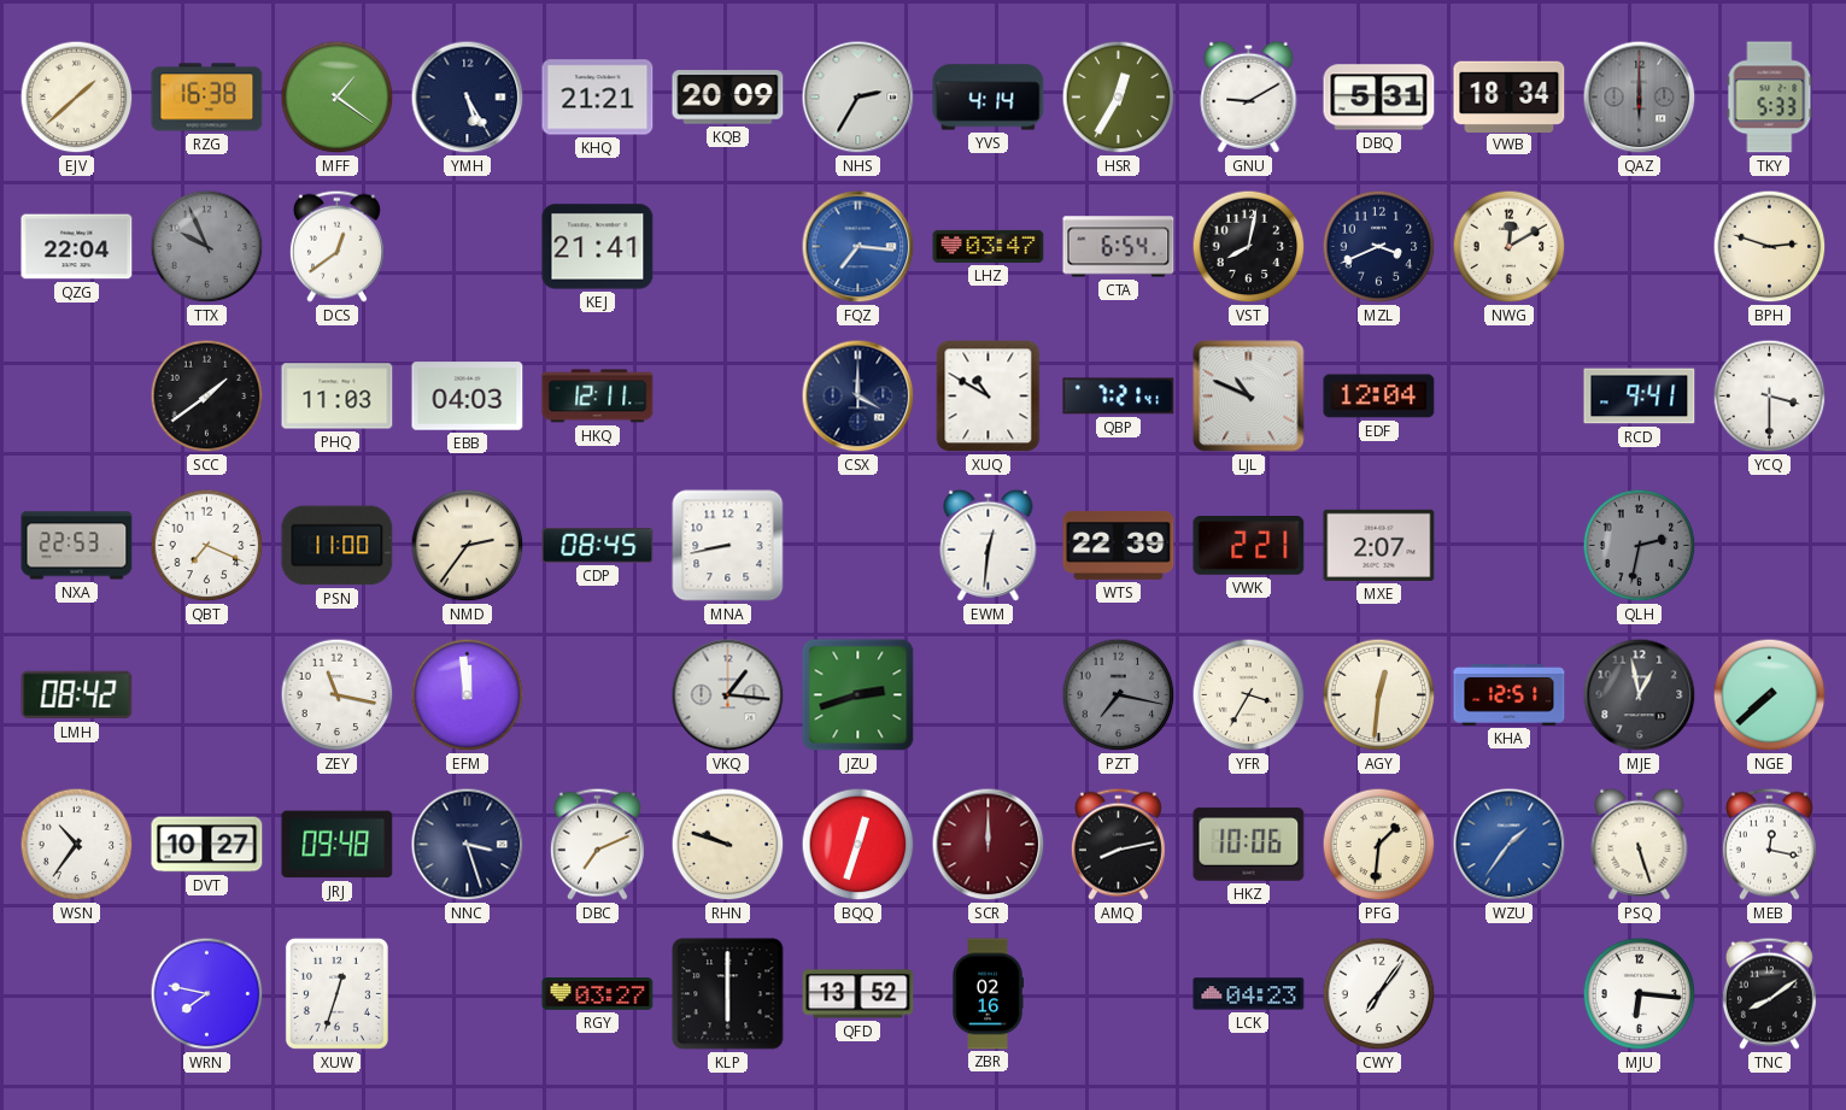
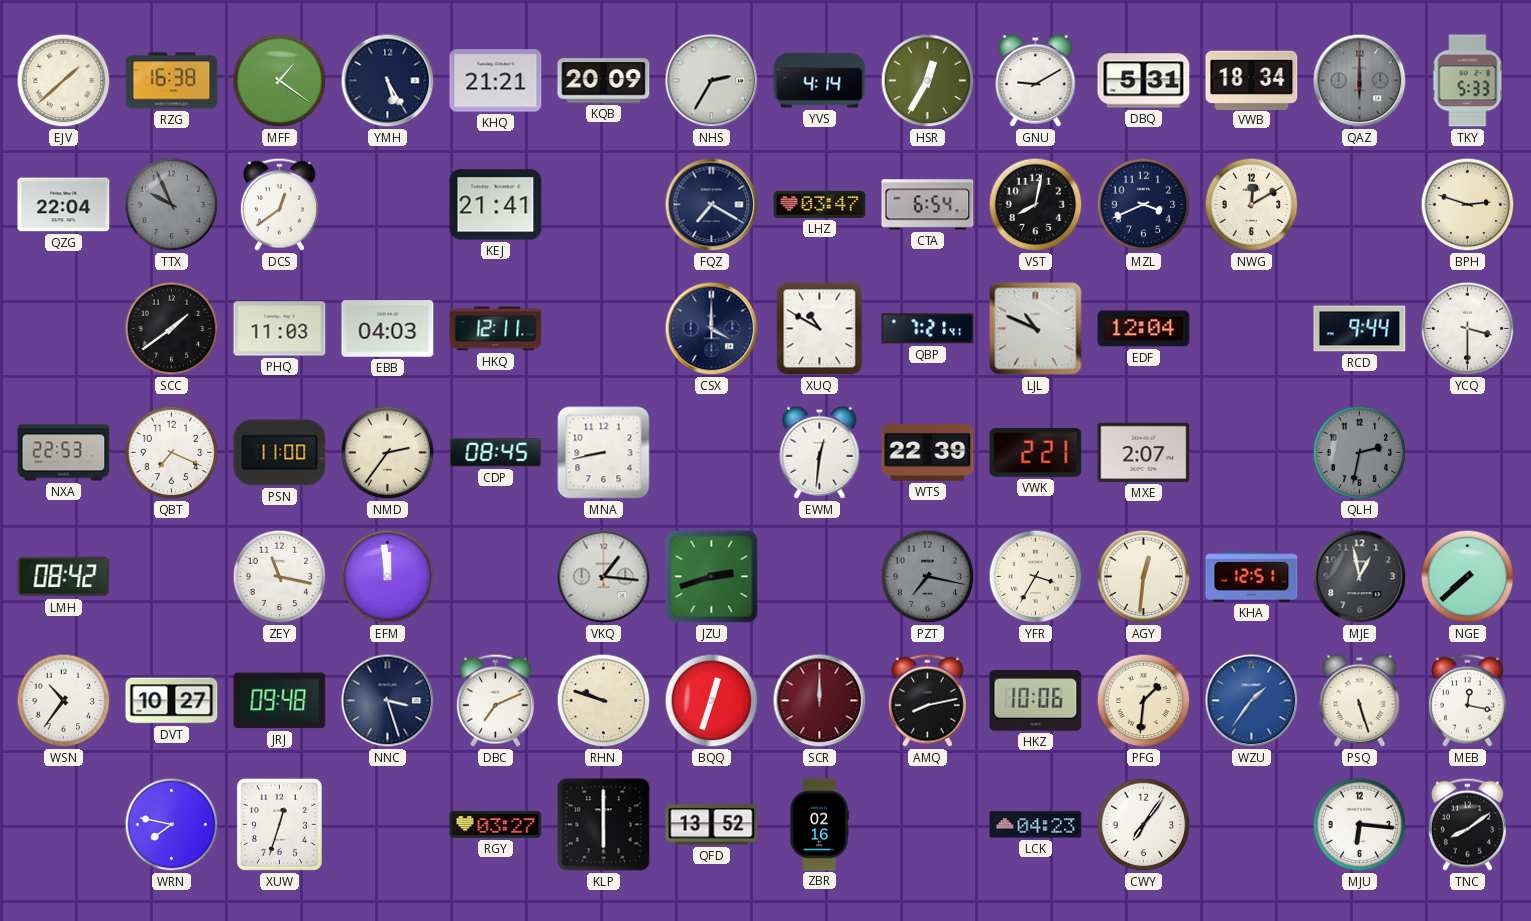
FQZ: 7:16 -> 7:20
FQZ dial: blue -> navy
RCD: 9:41 -> 9:44
